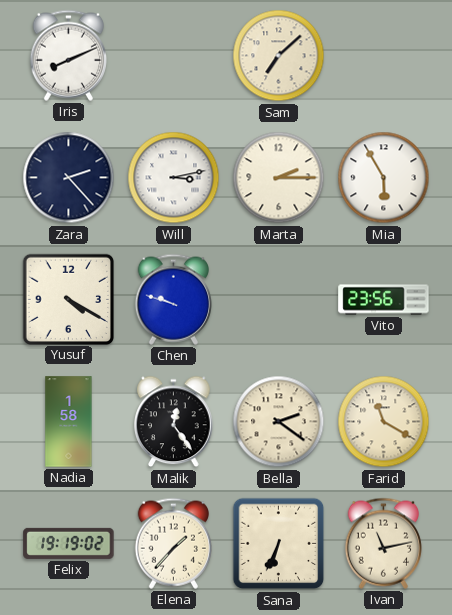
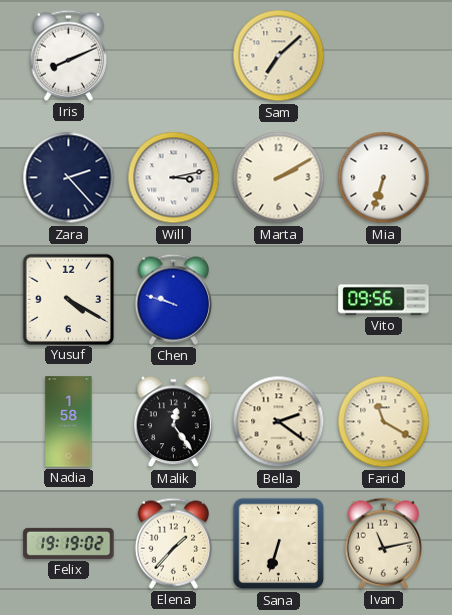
Marta: 2:15 -> 2:10
Mia: 5:55 -> 6:33
Vito: 23:56 -> 09:56
Sana: 6:34 -> 6:33
